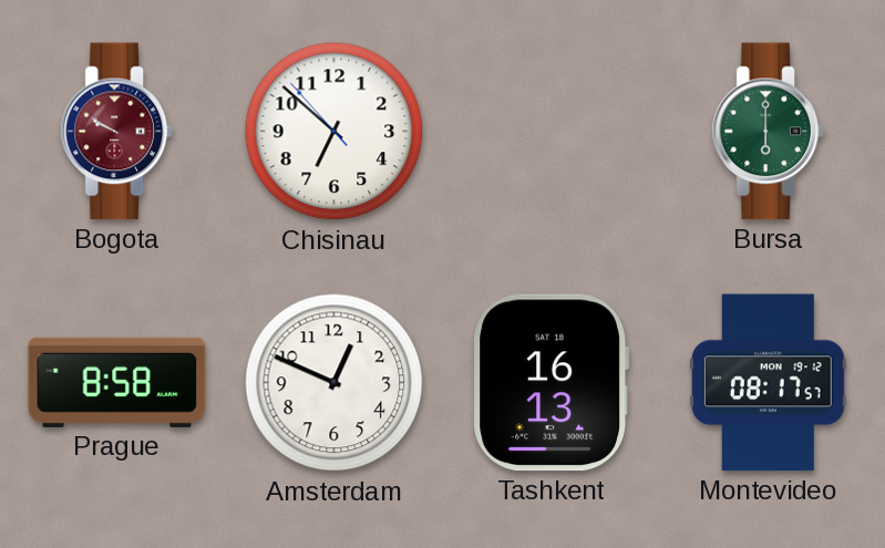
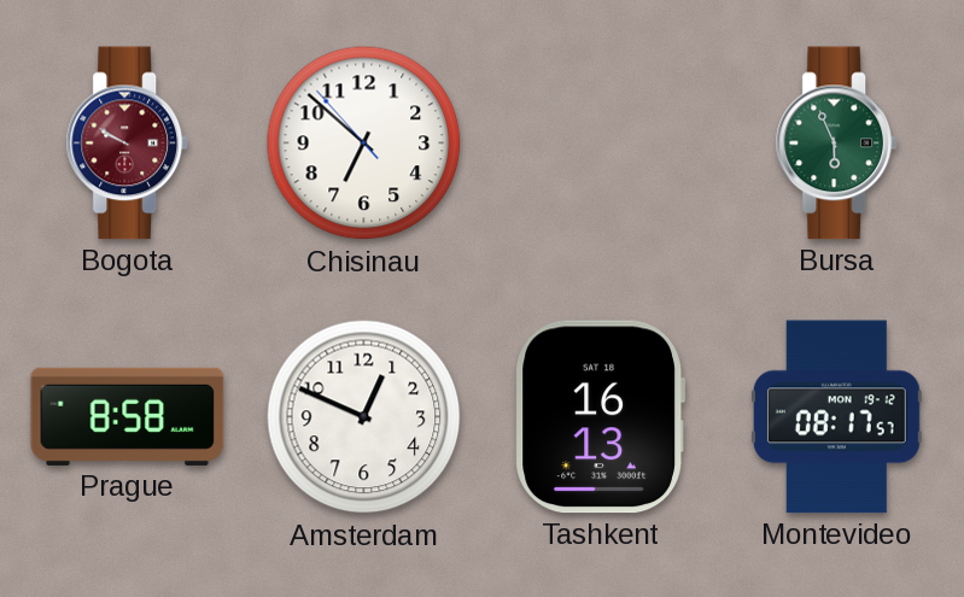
Bursa: 6:00 -> 5:56
